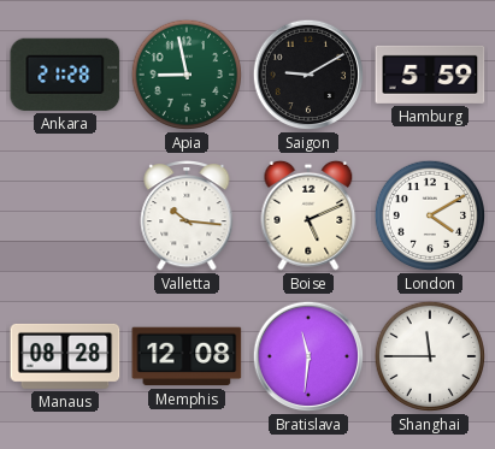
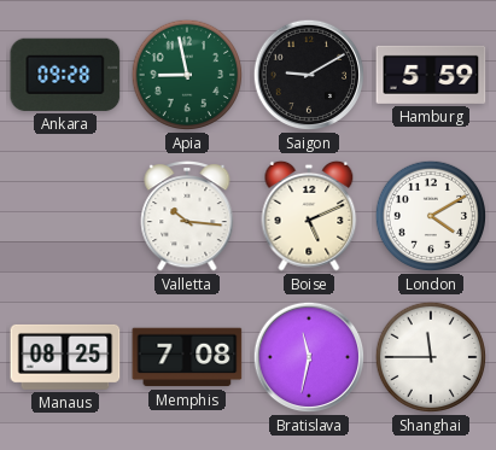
Ankara: 21:28 -> 09:28
Manaus: 08:28 -> 08:25
Memphis: 12:08 -> 7:08
Bratislava: 11:31 -> 11:32
